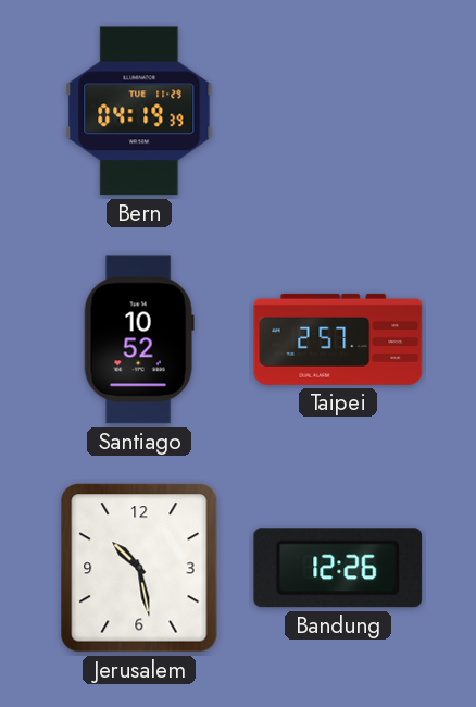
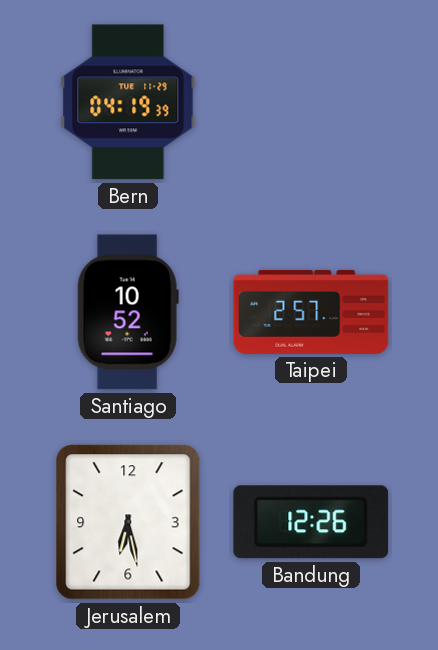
Jerusalem: 10:28 -> 6:28
